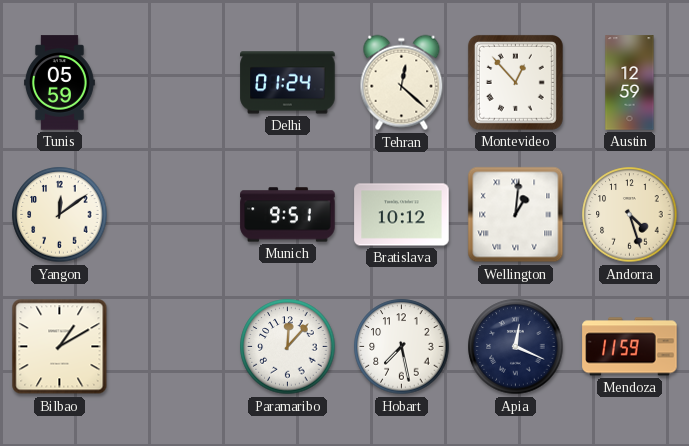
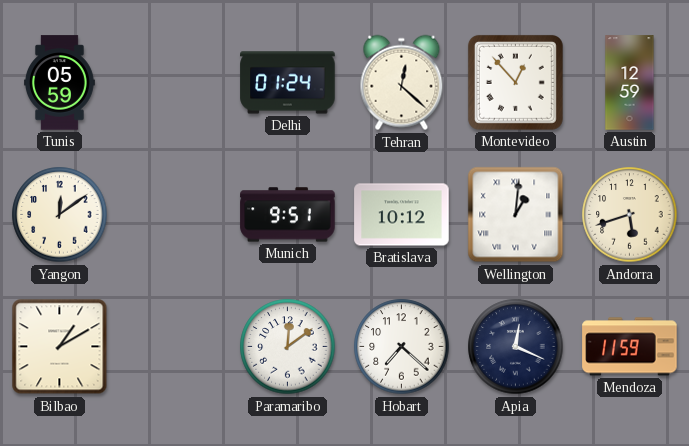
Andorra: 4:27 -> 5:42
Paramaribo: 12:07 -> 12:09
Hobart: 7:28 -> 7:22
